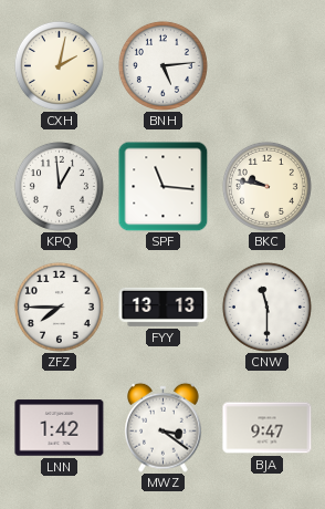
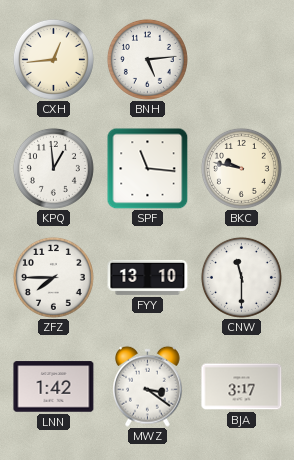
CXH: 2:02 -> 12:44
FYY: 13:13 -> 13:10
BJA: 9:47 -> 3:17
